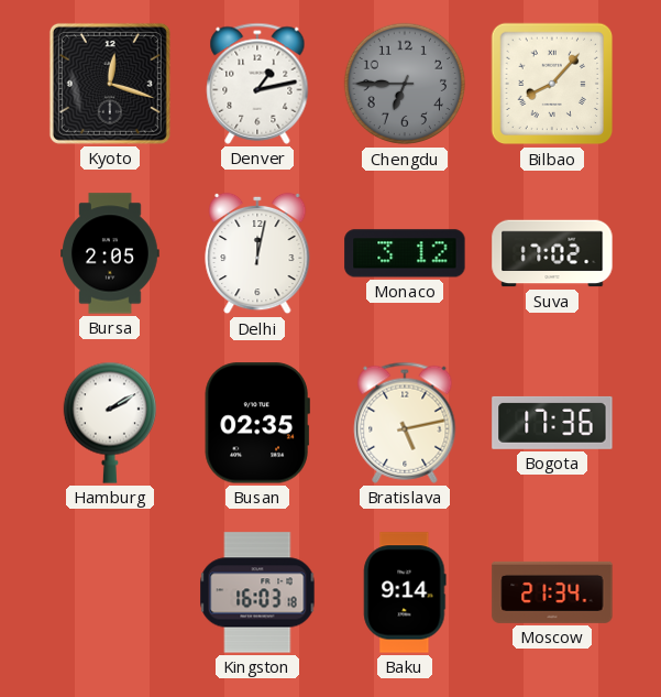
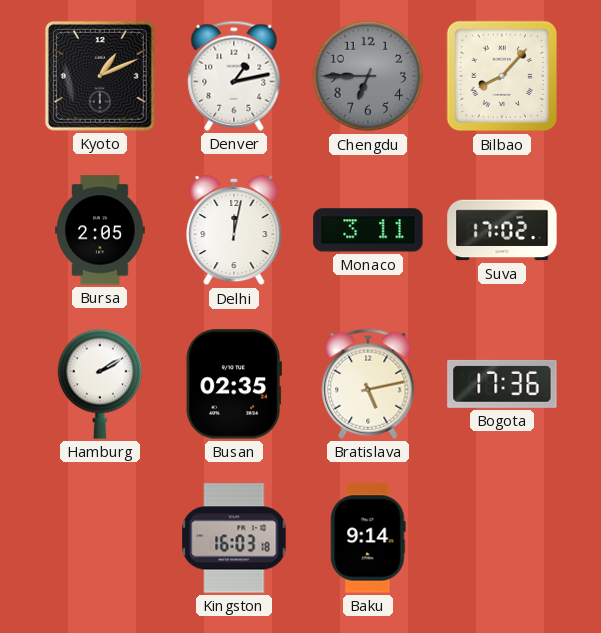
Kyoto: 12:18 -> 1:11
Monaco: 3:12 -> 3:11
Moscow: 21:34 -> none
